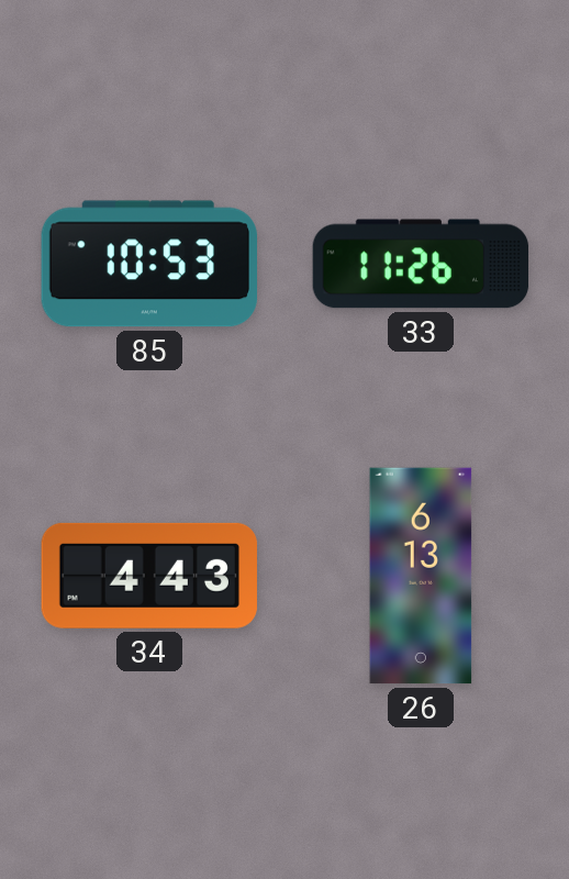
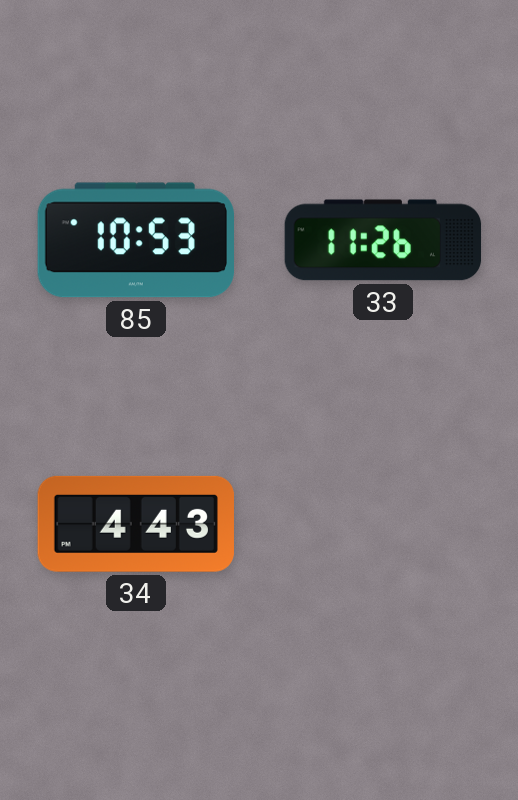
26: 6:13 -> none
